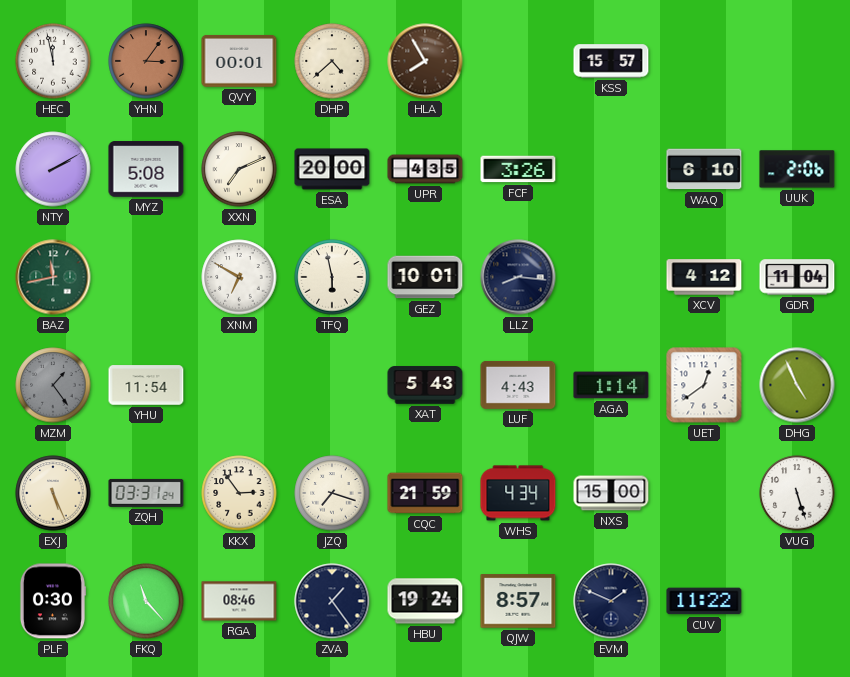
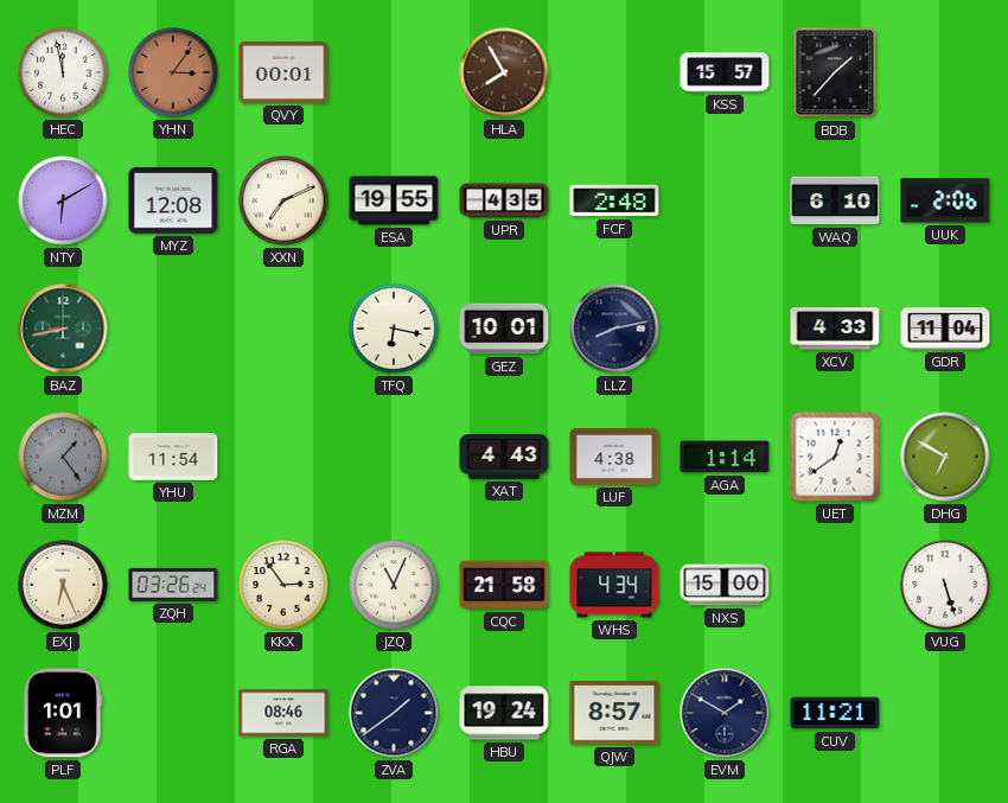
DHP: 4:38 -> none
BDB: none -> 1:37
NTY: 2:10 -> 6:10
MYZ: 5:08 -> 12:08
ESA: 20:00 -> 19:55
FCF: 3:26 -> 2:48
BAZ: 11:43 -> 8:43
XNM: 6:50 -> none
TFQ: 5:58 -> 6:17
LLZ: 8:16 -> 8:13
XCV: 4:12 -> 4:33
XAT: 5:43 -> 4:43
LUF: 4:43 -> 4:38
DHG: 4:56 -> 6:50
EXJ: 5:26 -> 6:26
ZQH: 03:31 -> 03:26
JZQ: 7:18 -> 11:04
CQC: 21:59 -> 21:58
PLF: 0:30 -> 1:01
FKQ: 11:23 -> none
ZVA: 1:24 -> 1:39
EVM: 1:49 -> 1:50
CUV: 11:22 -> 11:21
